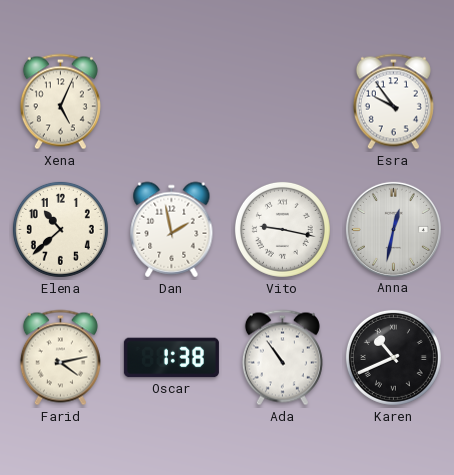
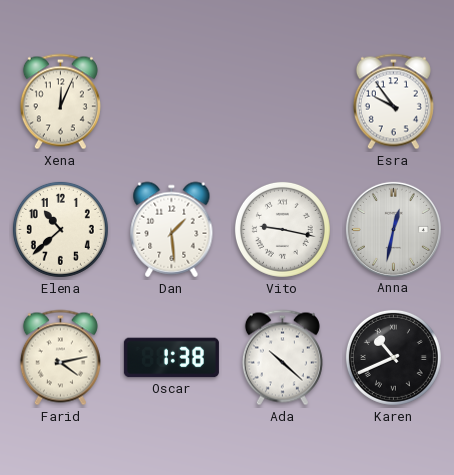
Xena: 5:04 -> 12:04
Dan: 1:58 -> 1:29
Ada: 10:54 -> 10:22
